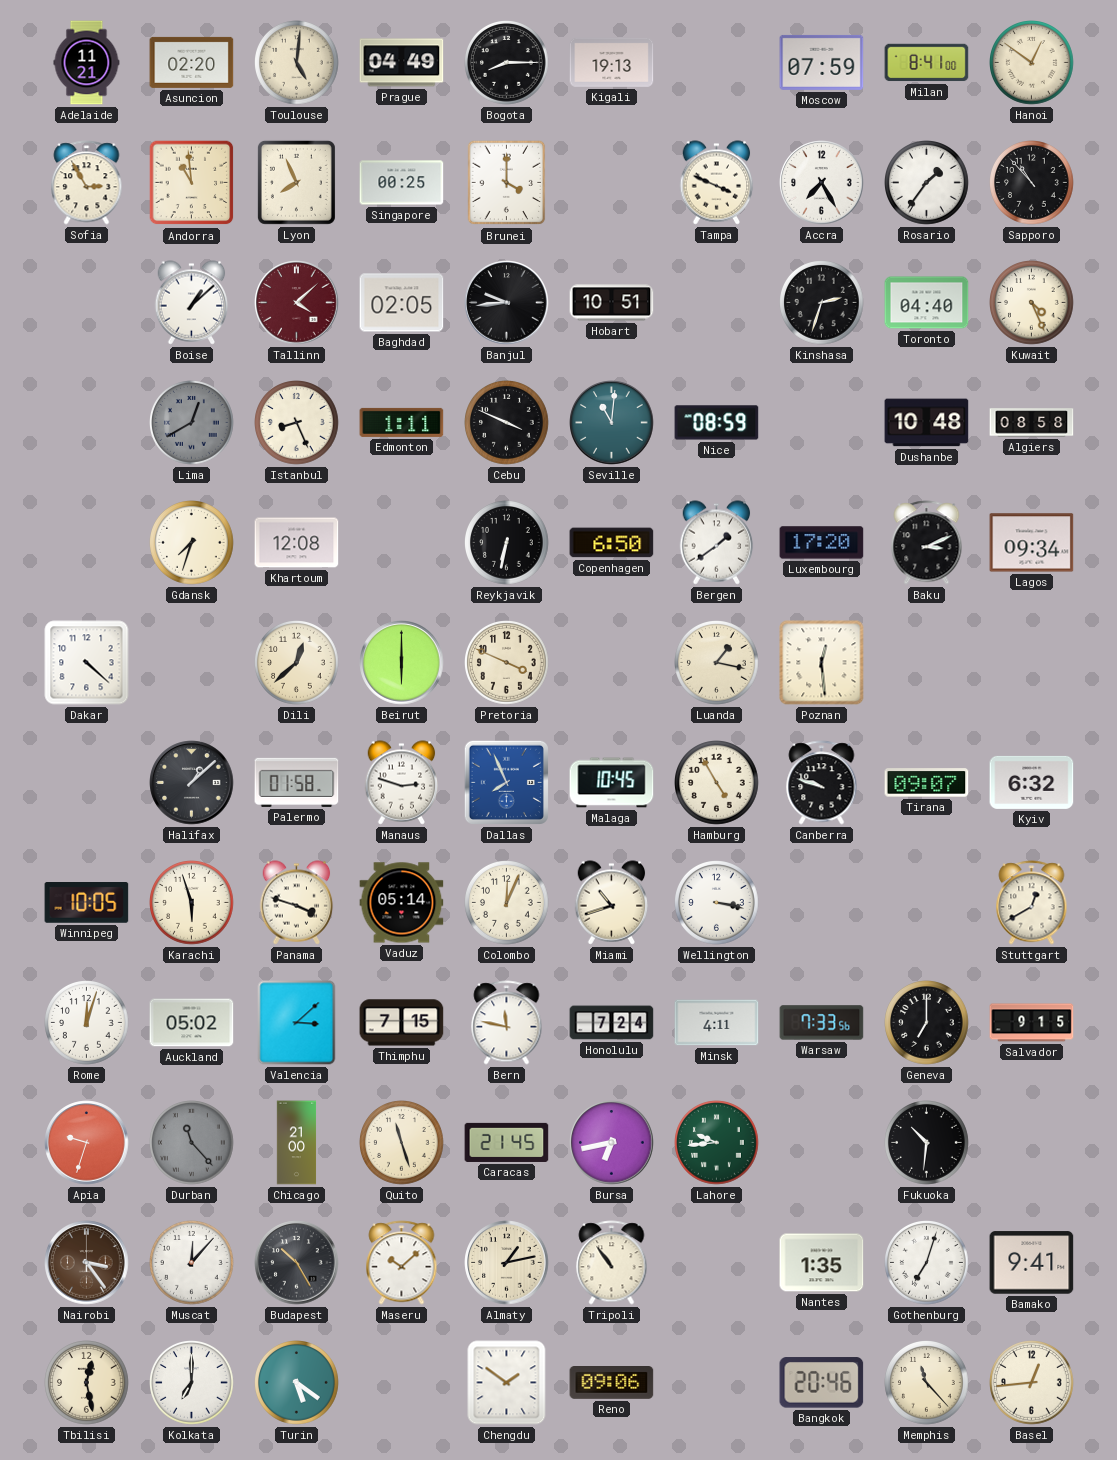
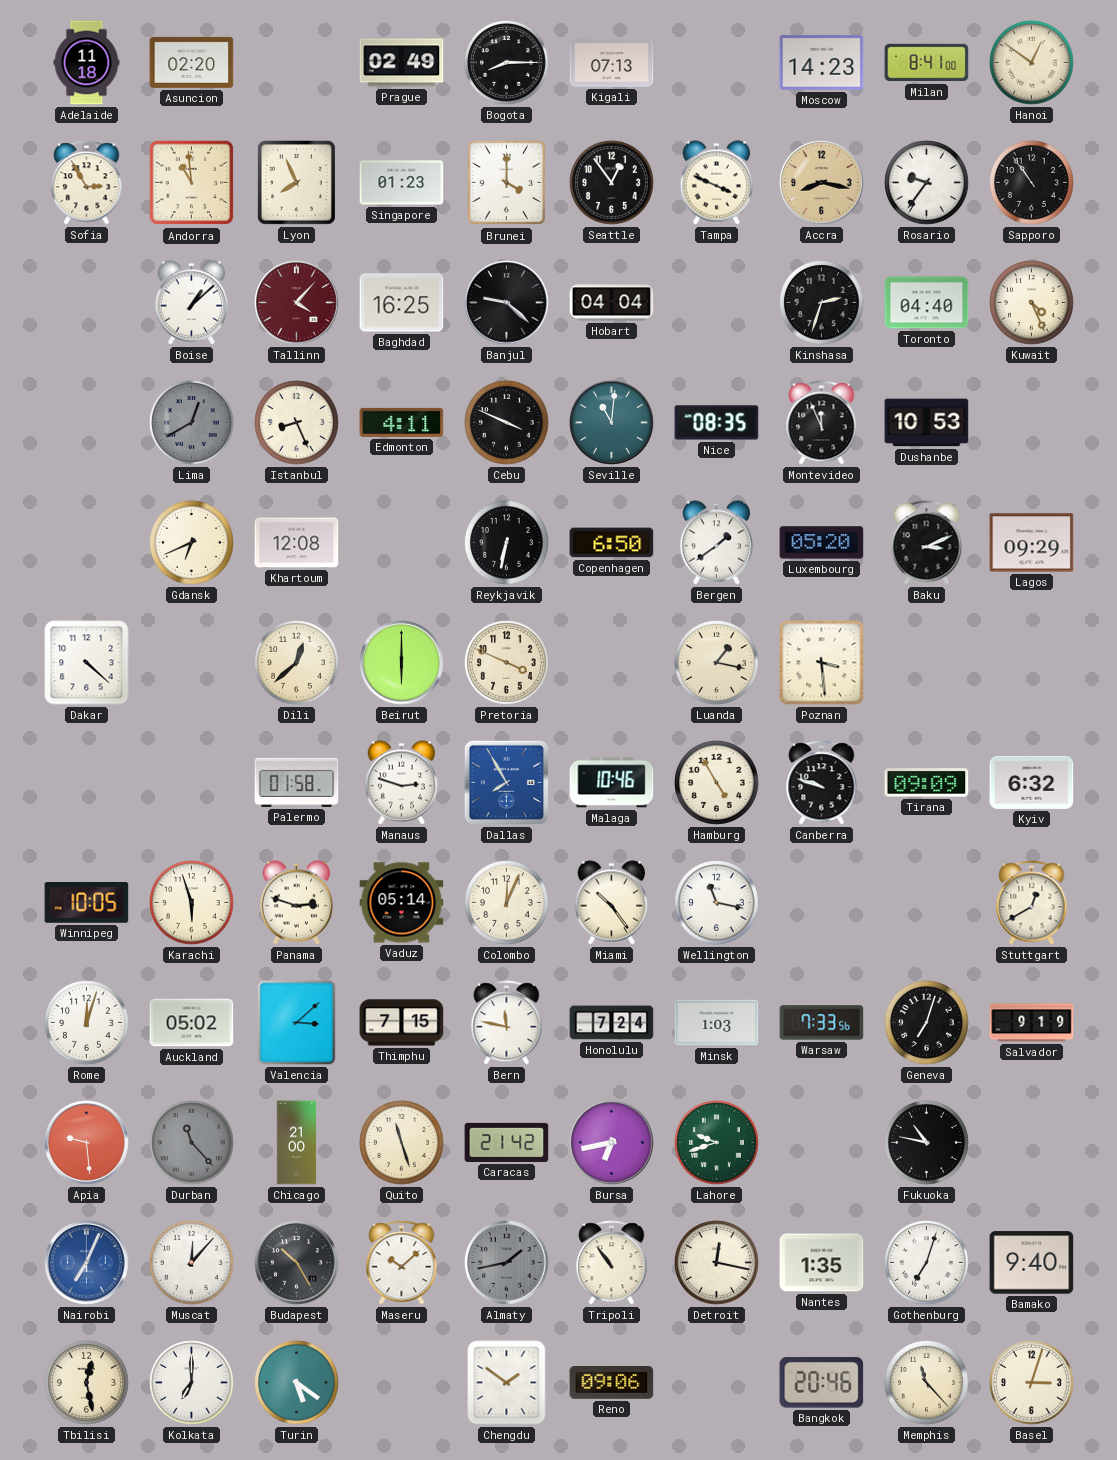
Adelaide: 11:21 -> 11:18
Toulouse: 5:01 -> none
Prague: 04:49 -> 02:49
Kigali: 19:13 -> 07:13
Moscow: 07:59 -> 14:23
Singapore: 00:25 -> 01:23
Seattle: none -> 12:54
Accra: 7:25 -> 8:17
Accra dial: white -> champagne
Rosario: 1:36 -> 9:36
Sapporo: 10:53 -> 10:54
Tallinn: 4:08 -> 4:07
Baghdad: 02:05 -> 16:25
Banjul: 9:44 -> 9:22
Hobart: 10:51 -> 04:04
Edmonton: 1:11 -> 4:11
Nice: 08:59 -> 08:35
Montevideo: none -> 11:56
Dushanbe: 10:48 -> 10:53
Algiers: 08:58 -> none
Gdansk: 7:33 -> 6:41
Luxembourg: 17:20 -> 05:20
Lagos: 09:34 -> 09:29
Poznan: 12:29 -> 3:29
Halifax: 1:08 -> none
Dallas: 7:56 -> 7:55
Malaga: 10:45 -> 10:46
Tirana: 09:07 -> 09:09
Panama: 3:48 -> 2:48
Miami: 10:42 -> 10:24
Wellington: 3:17 -> 11:17
Minsk: 4:11 -> 1:03
Geneva: 7:00 -> 7:03
Salvador: 9:15 -> 9:19
Apia: 9:33 -> 9:29
Caracas: 21:45 -> 21:42
Lahore: 9:44 -> 9:42
Fukuoka: 10:31 -> 10:47
Nairobi: 3:24 -> 7:04
Nairobi dial: brown -> blue
Almaty: 1:13 -> 1:43
Almaty dial: cream -> grey
Detroit: none -> 12:17
Bamako: 9:41 -> 9:40
Basel: 12:44 -> 3:03
